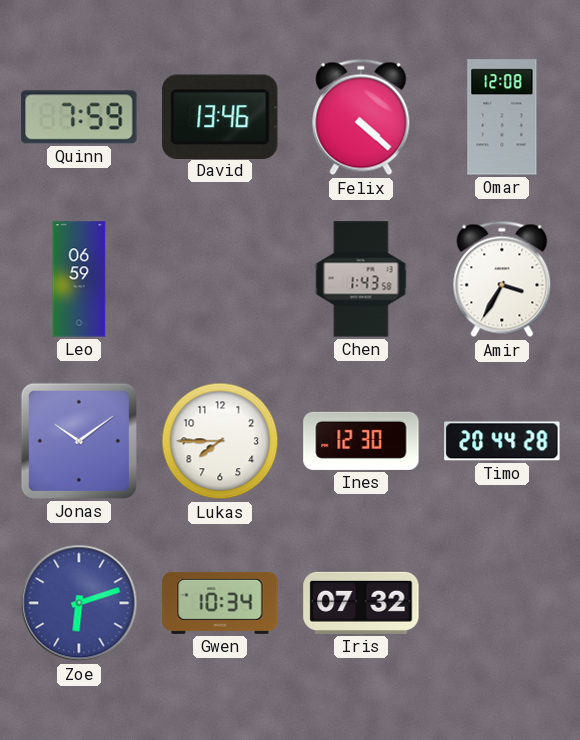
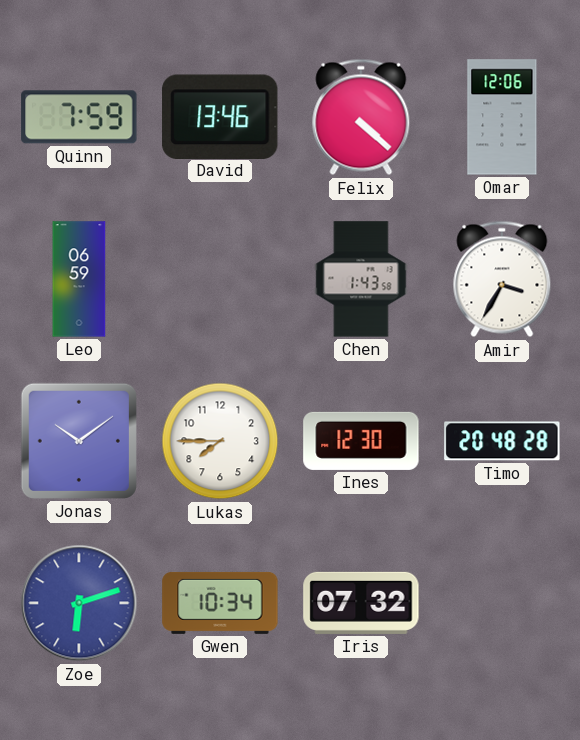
Omar: 12:08 -> 12:06
Timo: 20:44 -> 20:48
